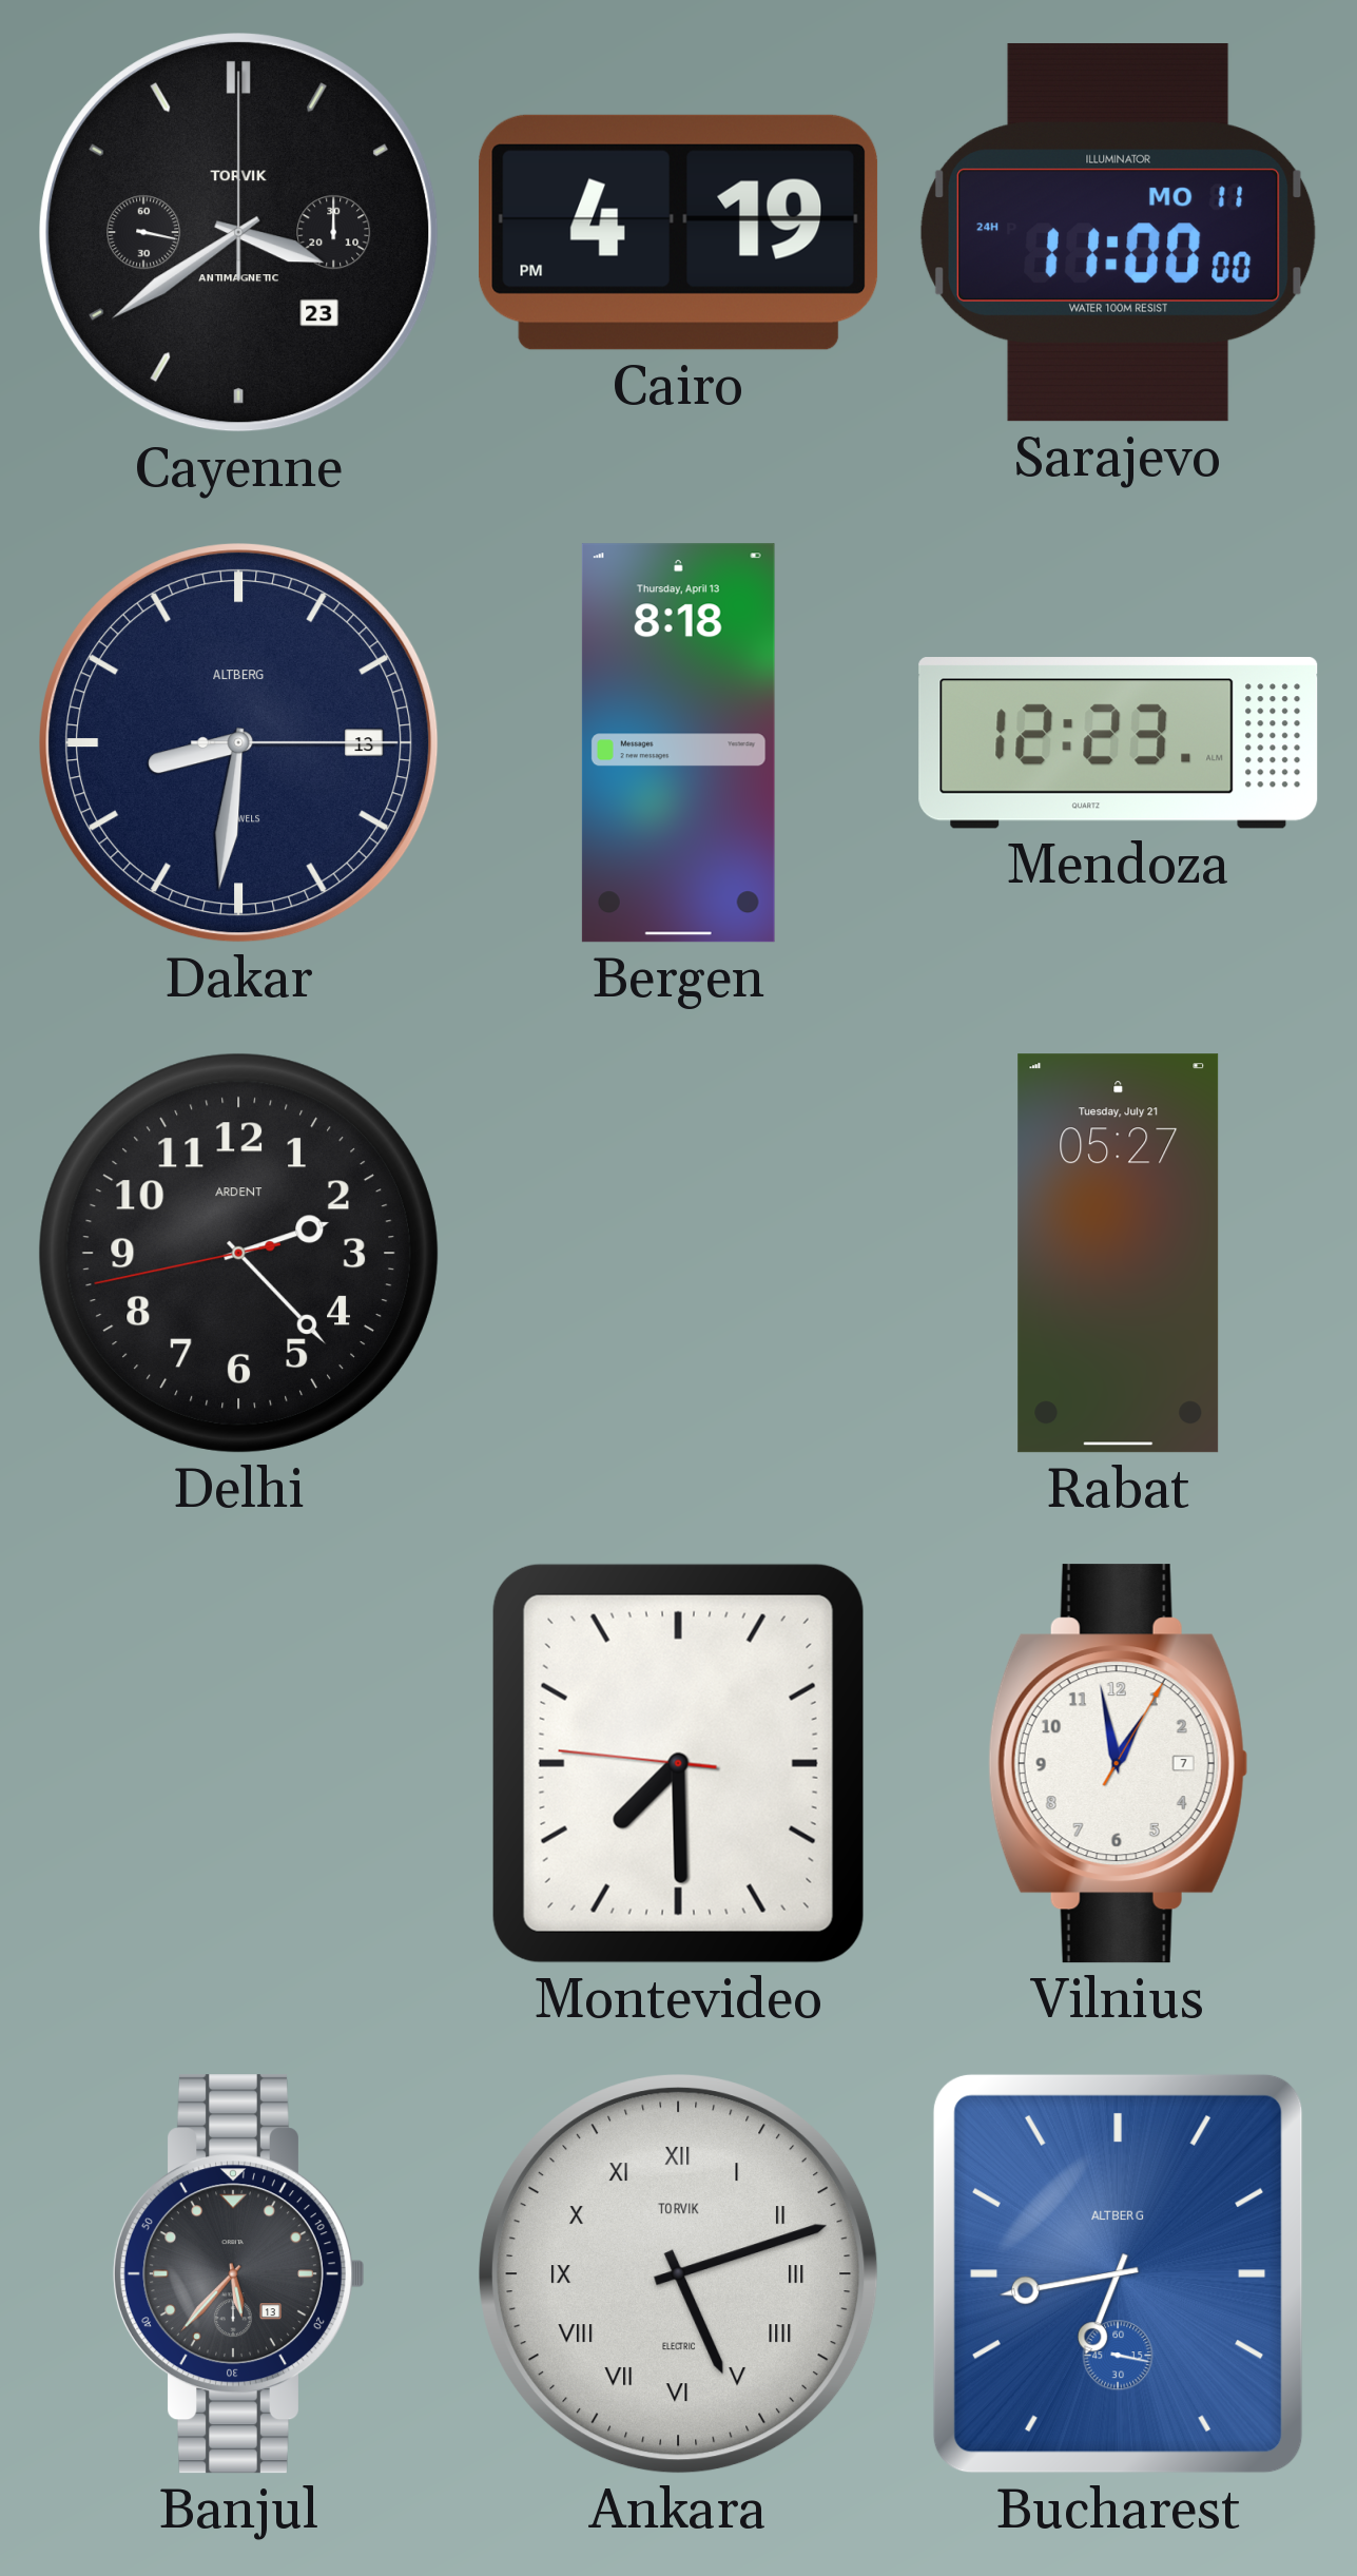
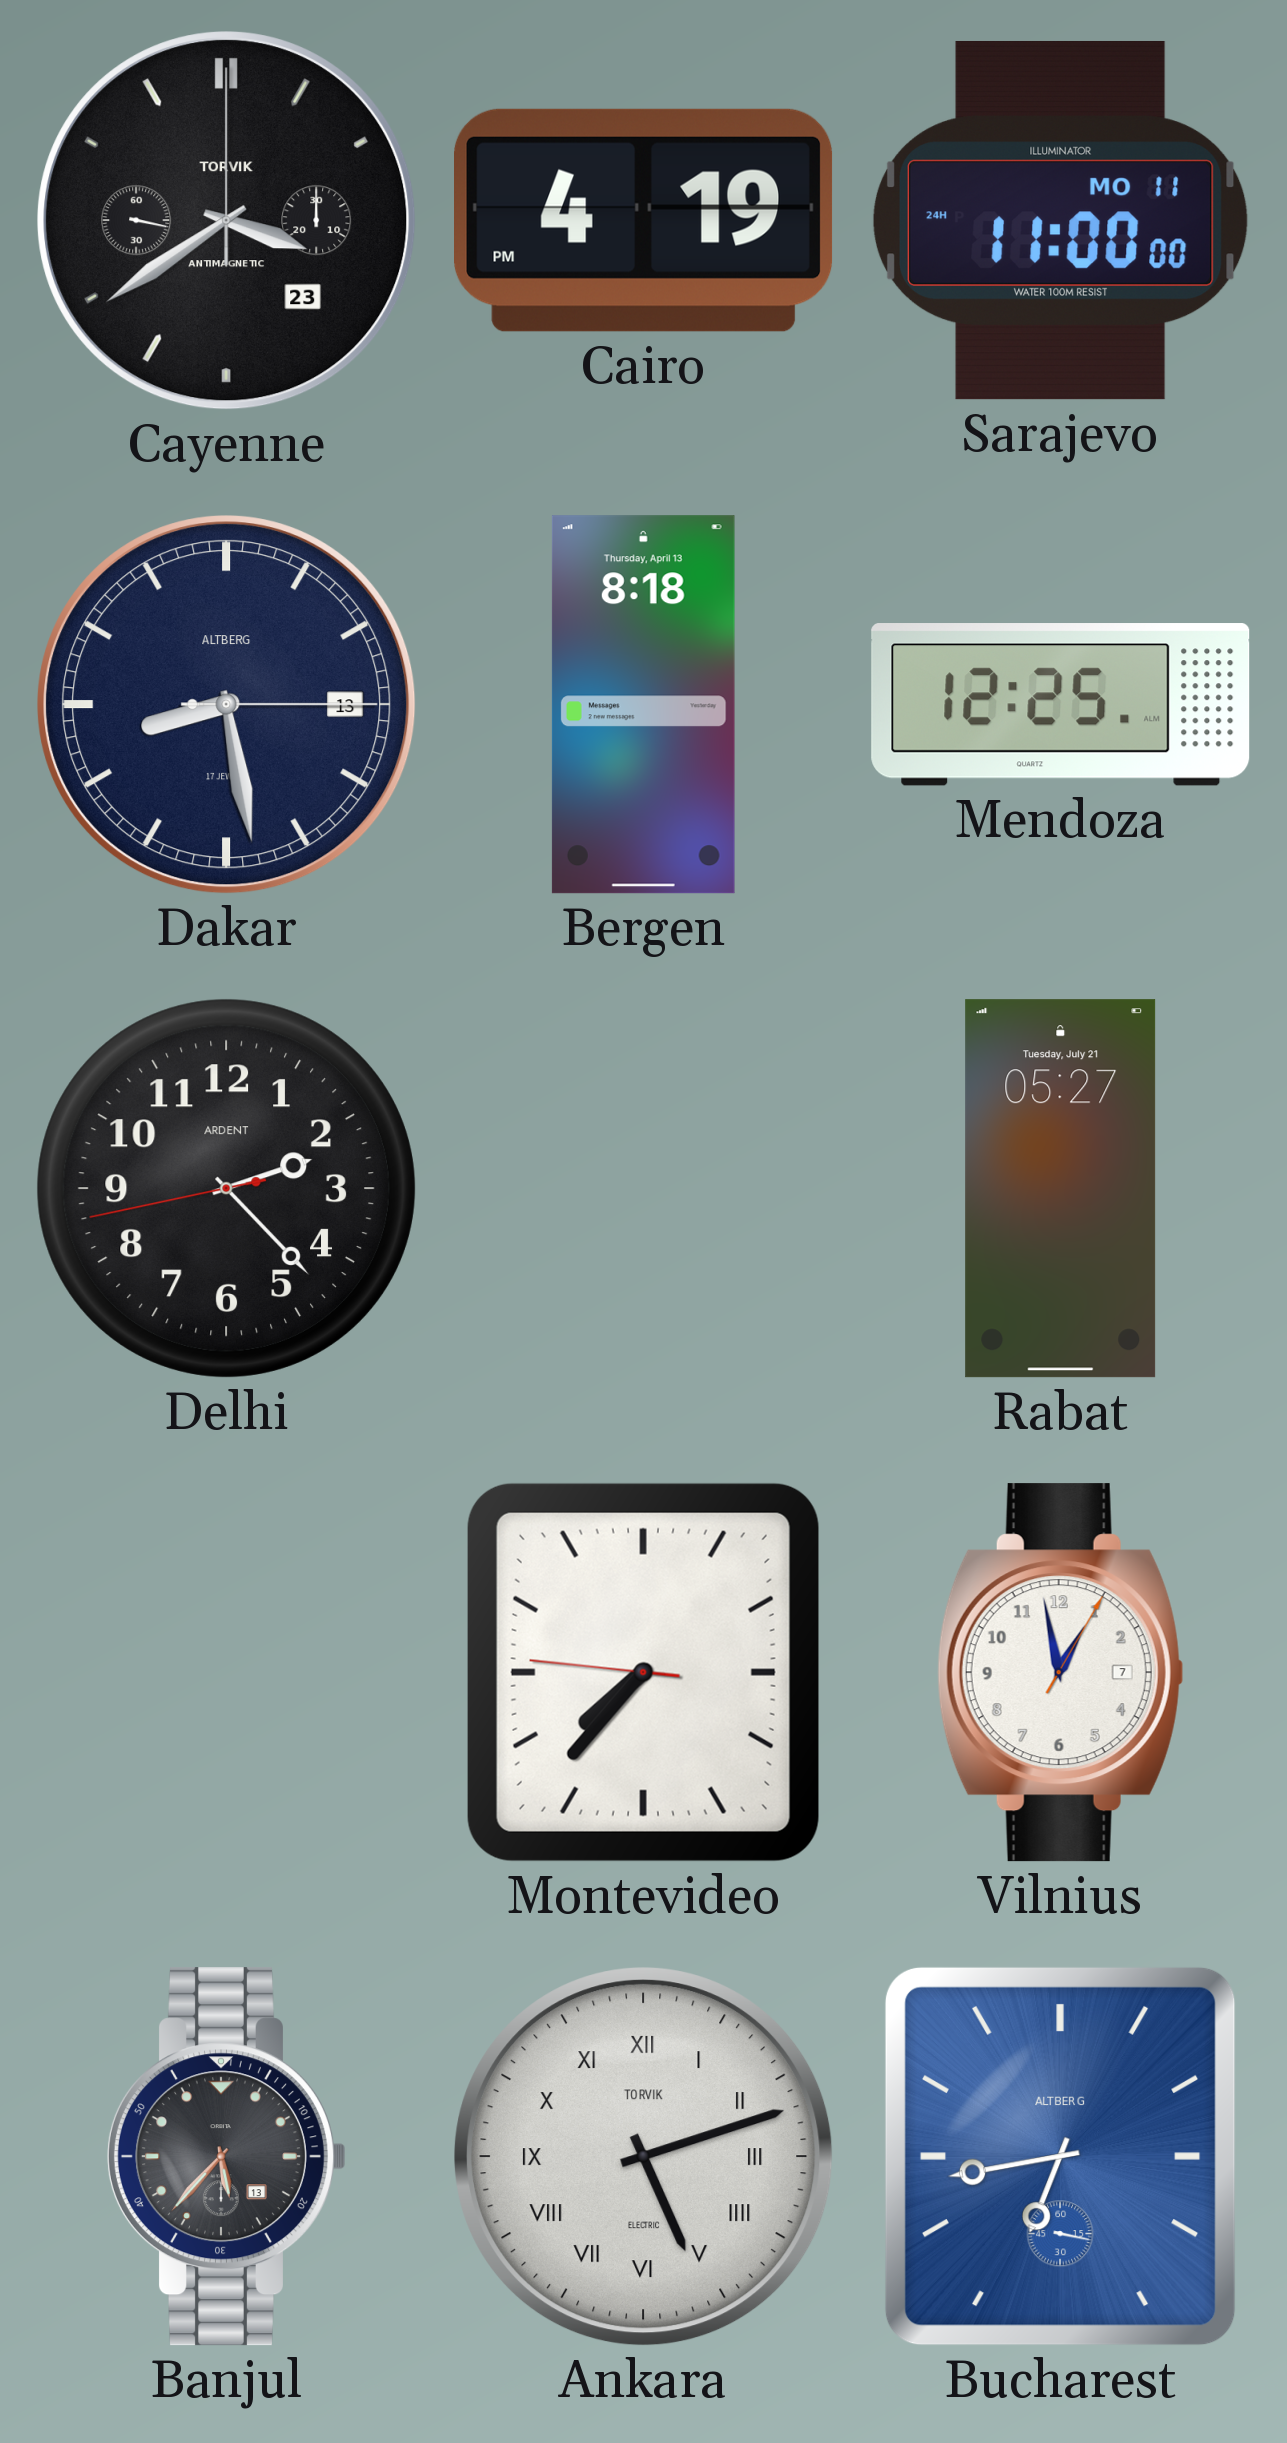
Dakar: 8:31 -> 8:28
Mendoza: 12:23 -> 12:25
Montevideo: 7:29 -> 7:36
